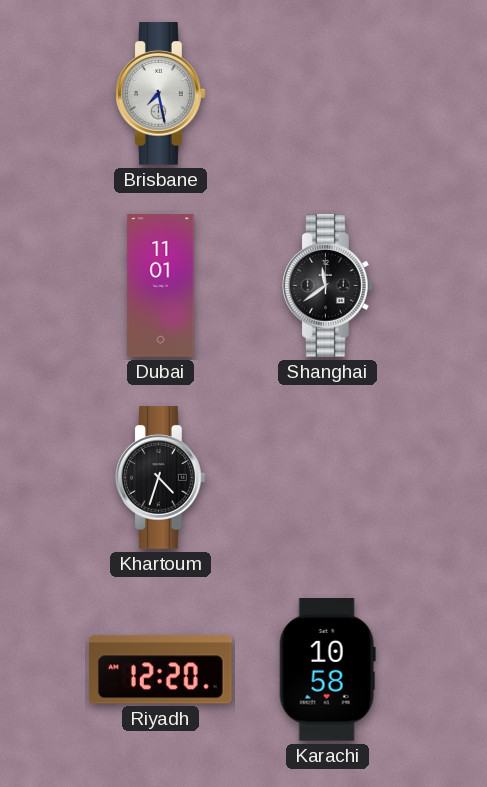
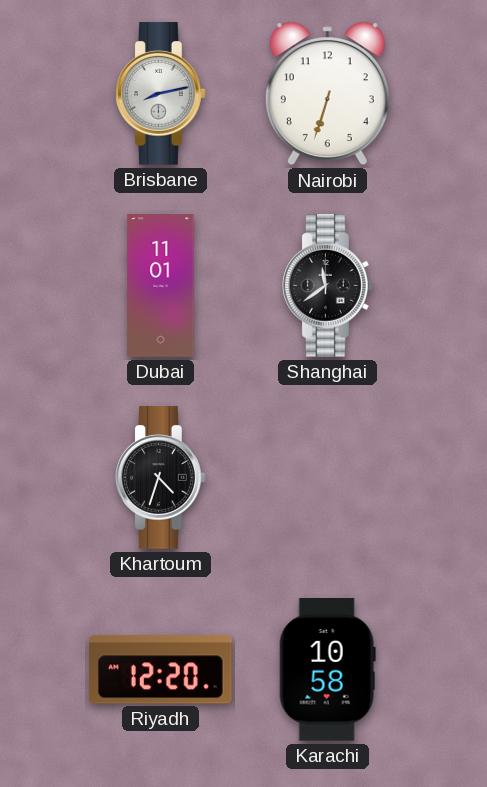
Brisbane: 7:28 -> 8:13
Nairobi: none -> 6:33
